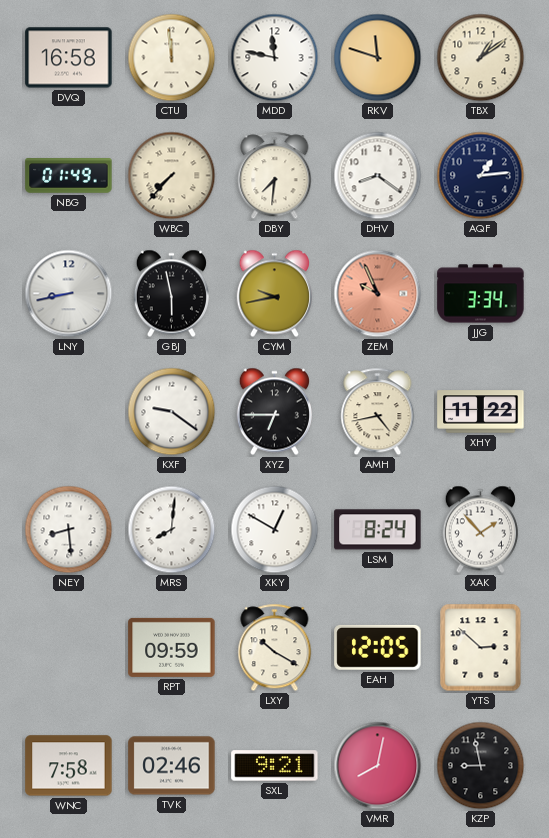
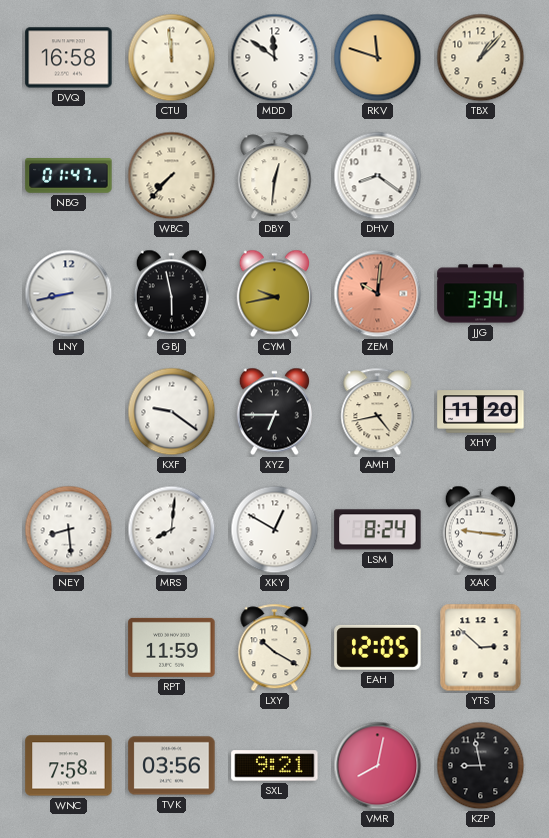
MDD: 11:47 -> 11:51
TBX: 1:09 -> 1:07
NBG: 01:49 -> 01:47
DBY: 7:31 -> 12:31
AQF: 1:14 -> none
ZEM: 9:56 -> 10:01
XHY: 11:22 -> 11:20
XAK: 1:53 -> 9:16
RPT: 09:59 -> 11:59
TVK: 02:46 -> 03:56
